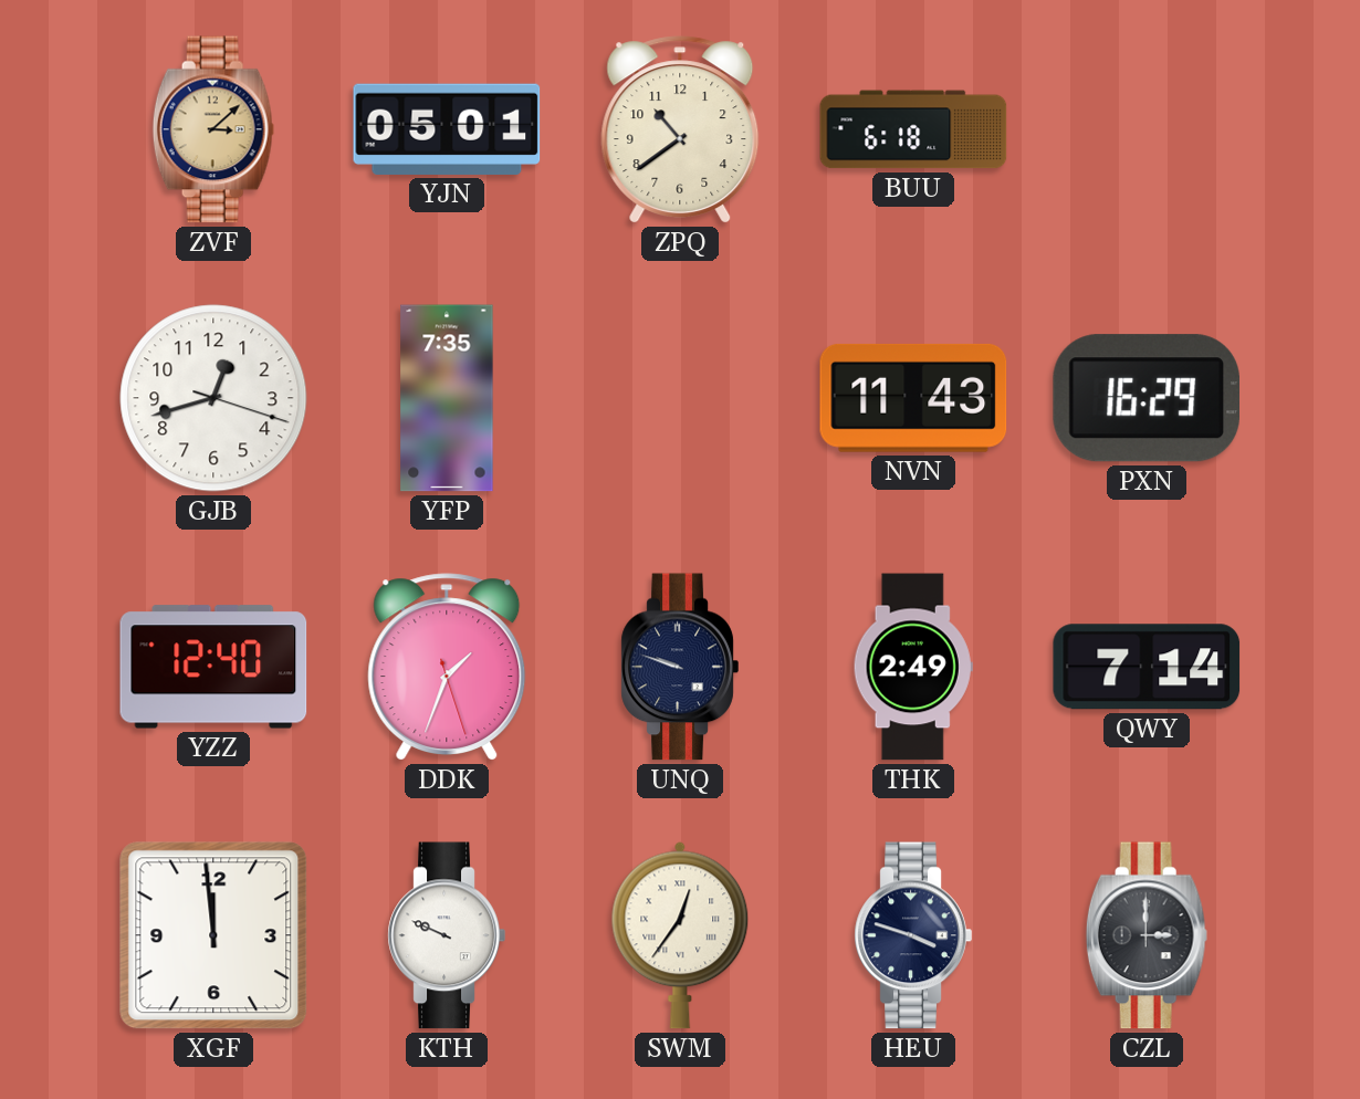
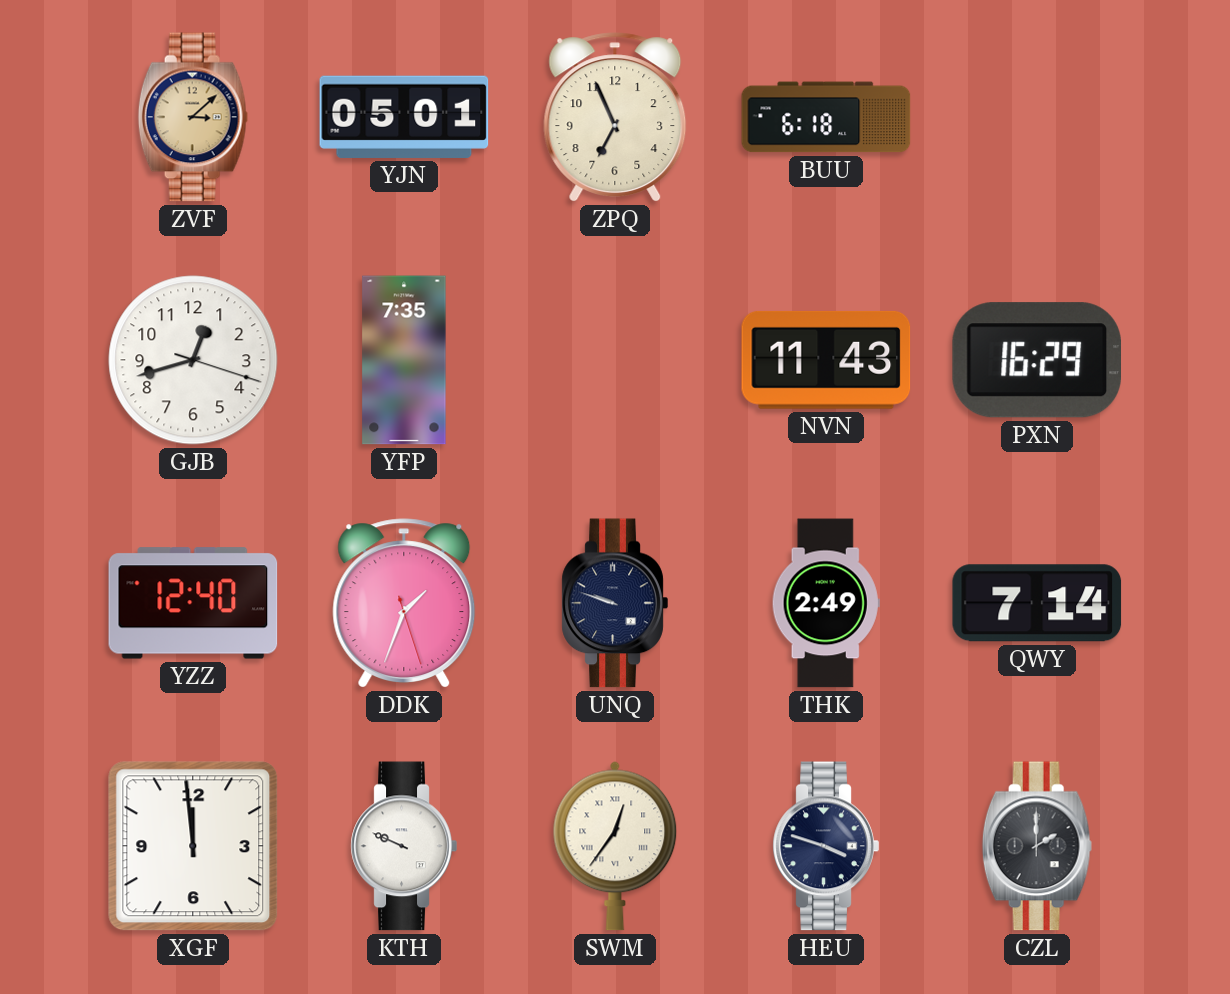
ZPQ: 10:39 -> 6:56
CZL: 3:00 -> 2:00
